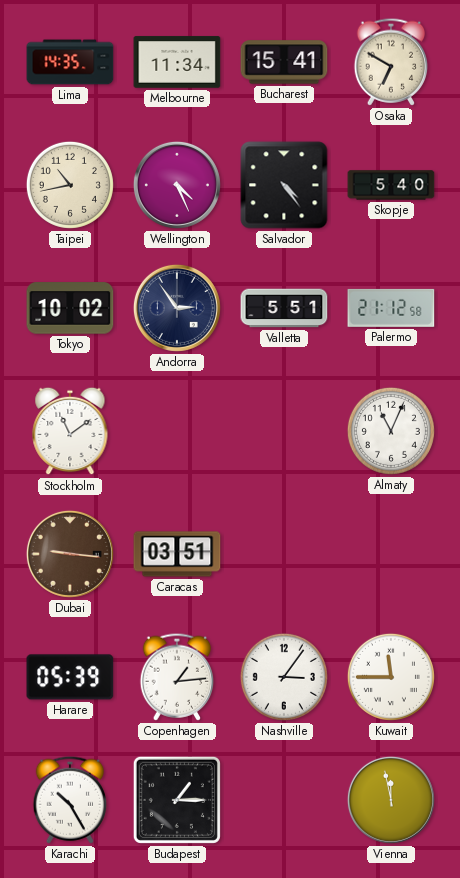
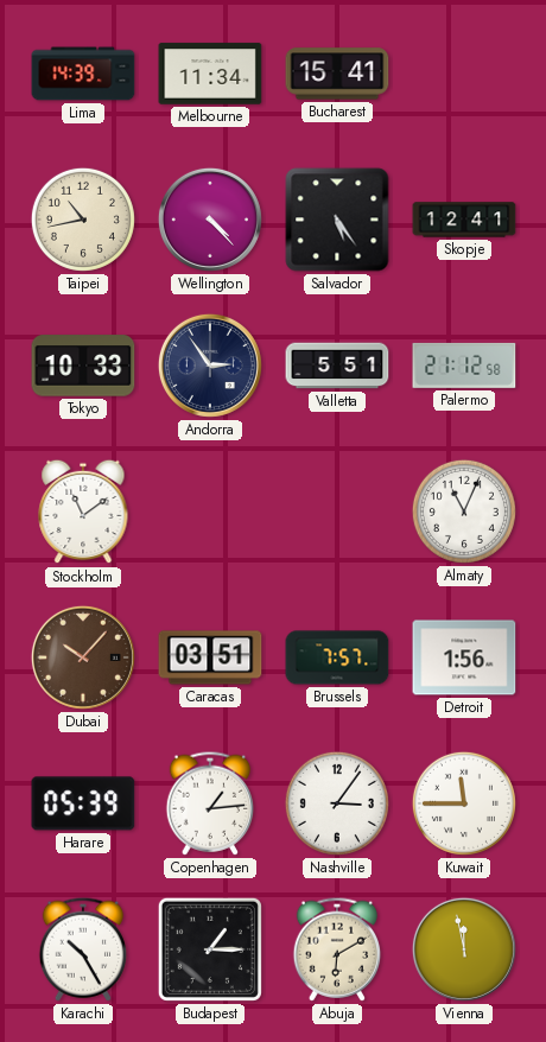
Lima: 14:35 -> 14:39
Osaka: 6:50 -> none
Wellington: 4:26 -> 4:23
Salvador: 4:24 -> 5:24
Skopje: 5:40 -> 12:41
Tokyo: 10:02 -> 10:33
Dubai: 9:16 -> 10:07
Brussels: none -> 7:57
Detroit: none -> 1:56
Abuja: none -> 6:10
